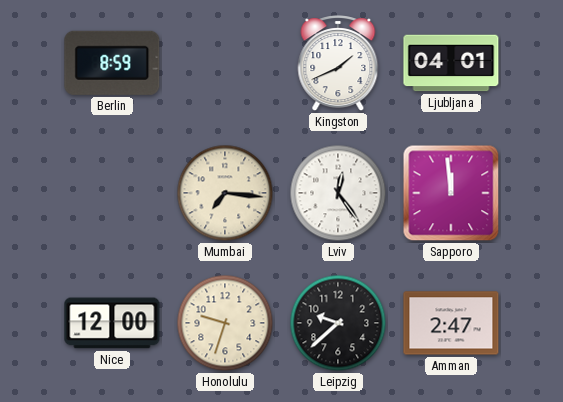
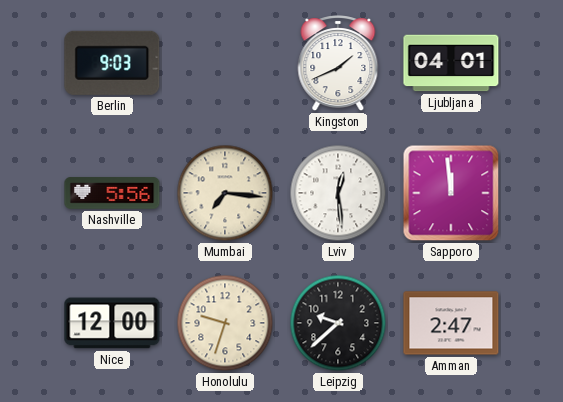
Berlin: 8:59 -> 9:03
Nashville: none -> 5:56
Lviv: 12:24 -> 12:29
